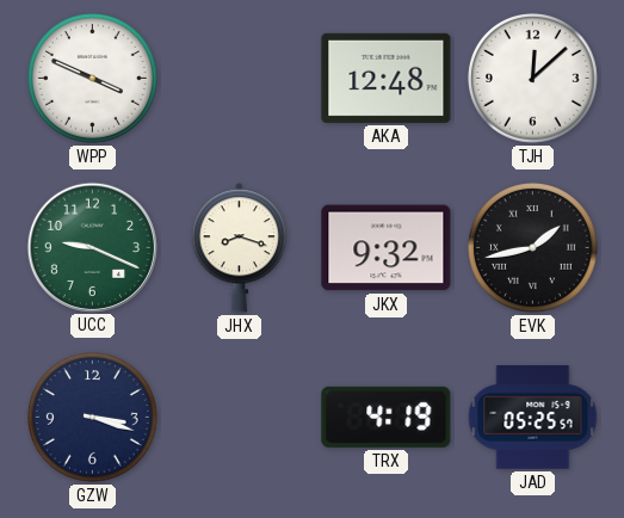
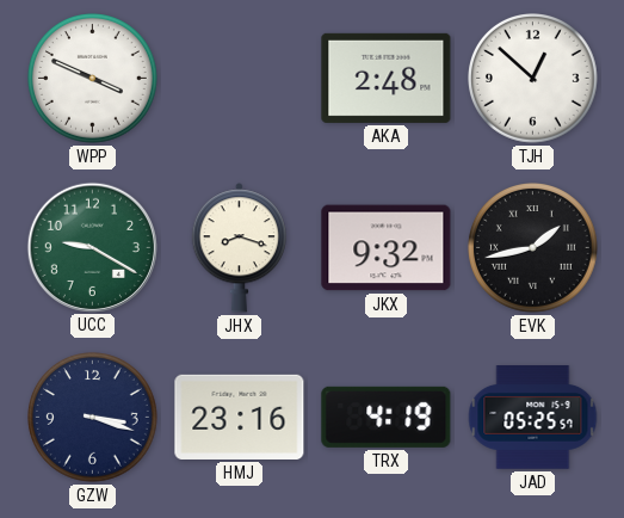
AKA: 12:48 -> 2:48
TJH: 12:08 -> 12:52
UCC: 9:19 -> 9:20
HMJ: none -> 23:16
